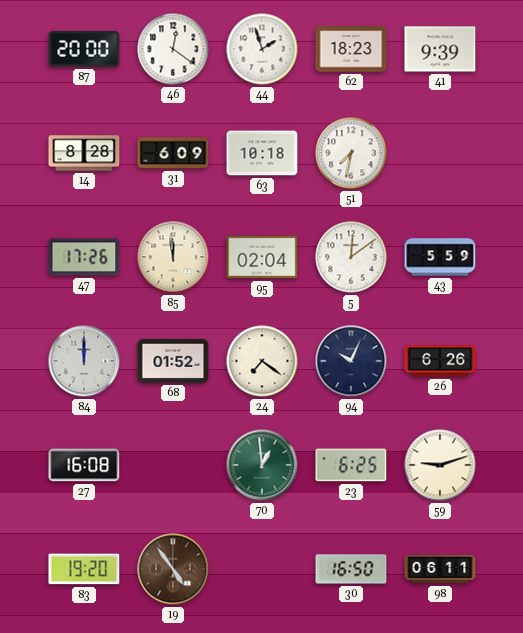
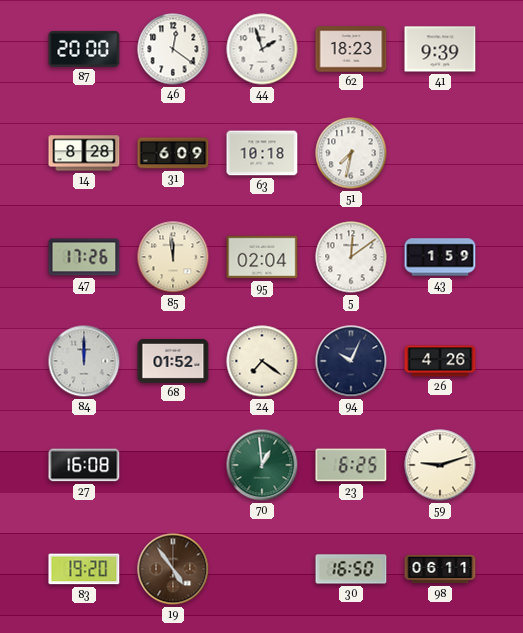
43: 5:59 -> 1:59
26: 6:26 -> 4:26
